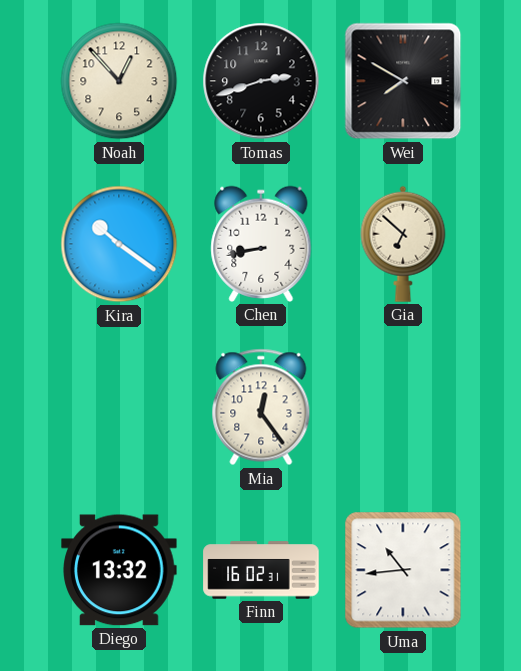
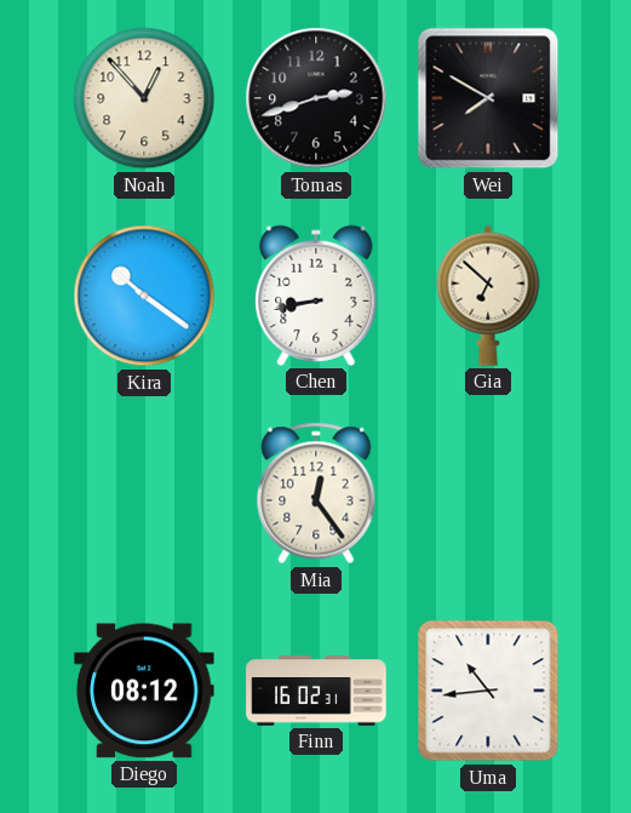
Diego: 13:32 -> 08:12
